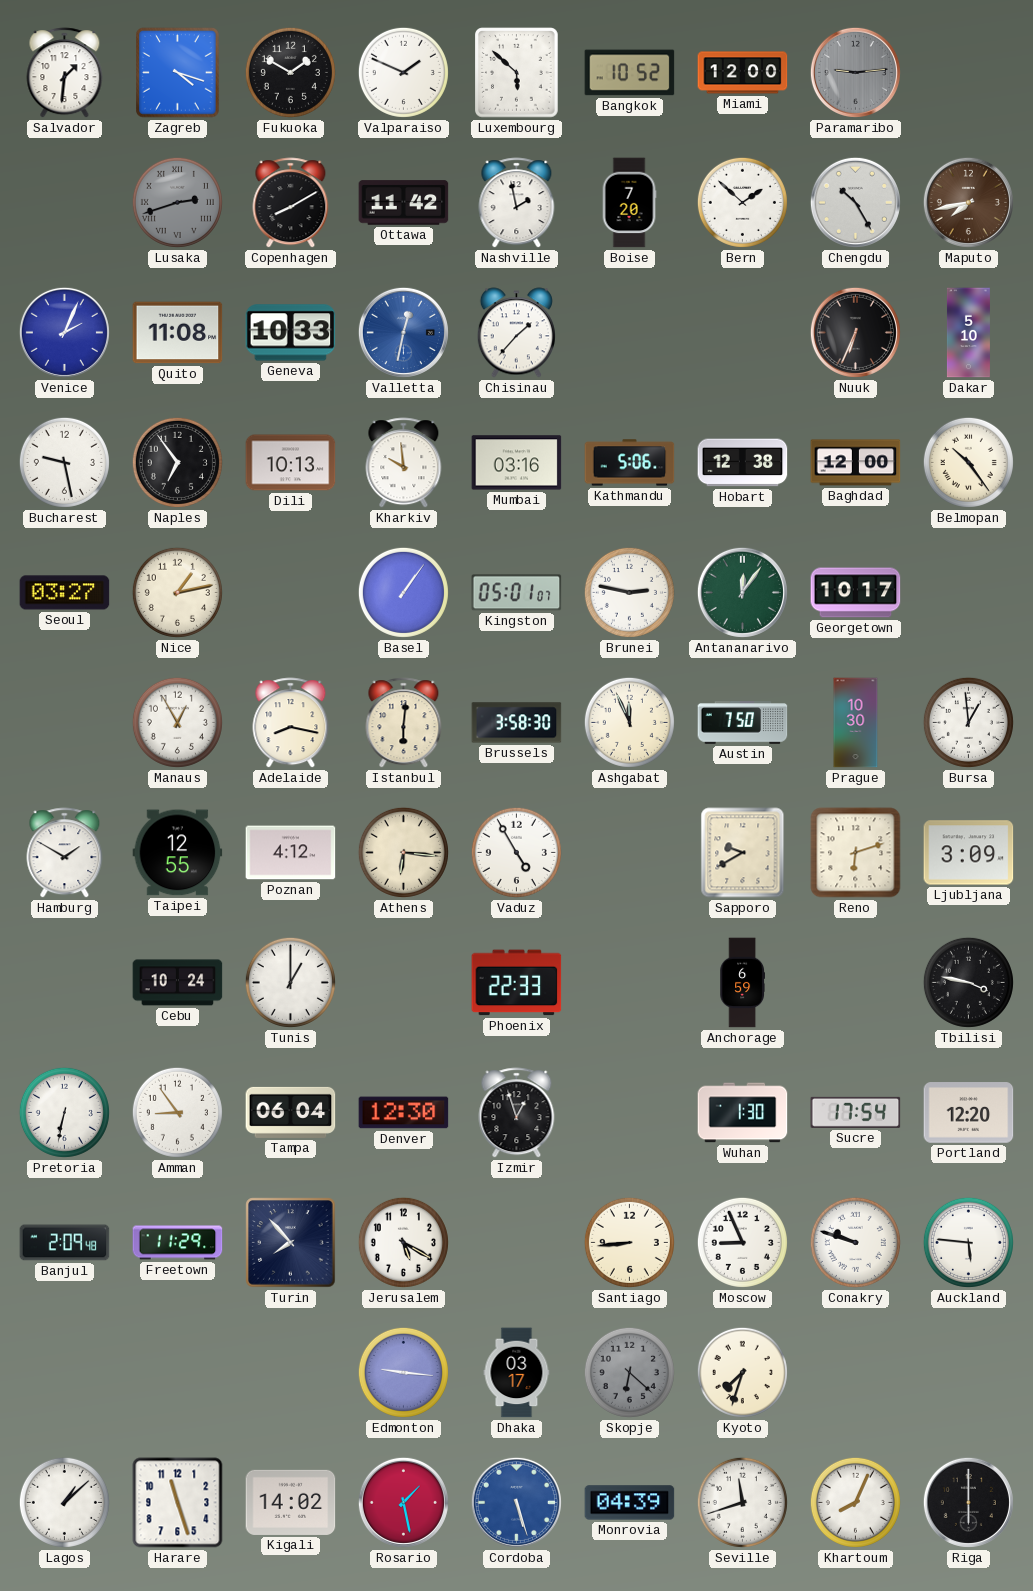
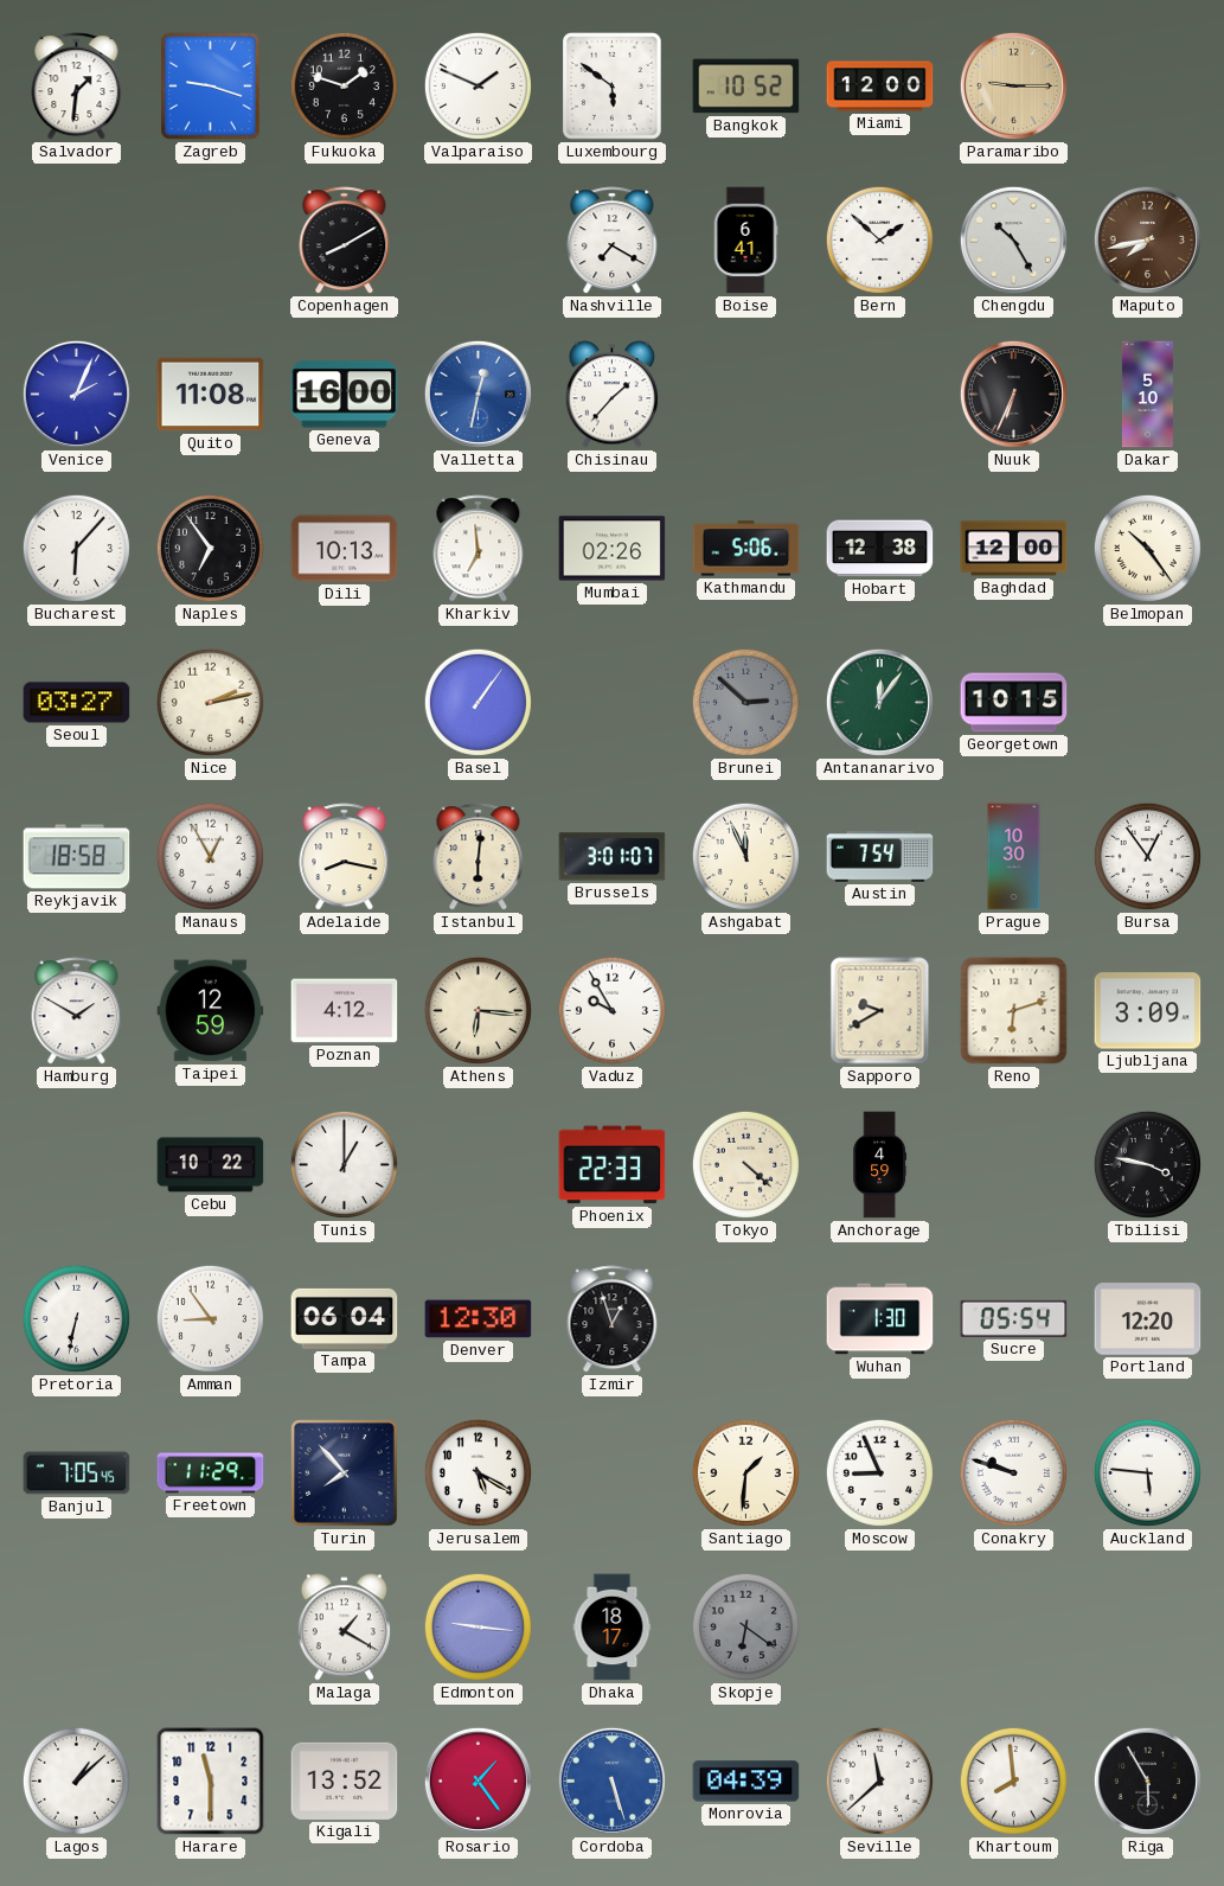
Zagreb: 4:18 -> 9:18
Fukuoka: 1:50 -> 1:48
Luxembourg: 5:52 -> 5:51
Paramaribo: 9:14 -> 9:15
Paramaribo dial: grey -> champagne
Lusaka: 2:42 -> none
Ottawa: 11:42 -> none
Nashville: 1:58 -> 7:20
Boise: 7:20 -> 6:41
Geneva: 10:33 -> 16:00
Bucharest: 9:28 -> 6:07
Kharkiv: 9:59 -> 6:59
Mumbai: 03:16 -> 02:26
Nice: 1:13 -> 2:13
Kingston: 05:01 -> none
Brunei: 2:47 -> 2:52
Brunei dial: white -> grey
Georgetown: 10:17 -> 10:15
Reykjavik: none -> 18:58
Brussels: 3:58 -> 3:01
Austin: 7:50 -> 7:54
Bursa: 12:59 -> 12:54
Taipei: 12:55 -> 12:59
Vaduz: 4:55 -> 9:55
Cebu: 10:24 -> 10:22
Tokyo: none -> 4:22
Anchorage: 6:59 -> 4:59
Sucre: 17:54 -> 05:54
Banjul: 2:09 -> 7:05
Santiago: 8:44 -> 1:31
Malaga: none -> 1:20
Dhaka: 03:17 -> 18:17
Skopje: 6:22 -> 6:21
Kyoto: 7:33 -> none
Harare: 11:27 -> 11:30
Kigali: 14:02 -> 13:52
Rosario: 1:28 -> 1:24
Seville: 11:42 -> 11:38
Khartoum: 8:04 -> 7:59
Riga: 6:00 -> 5:55
